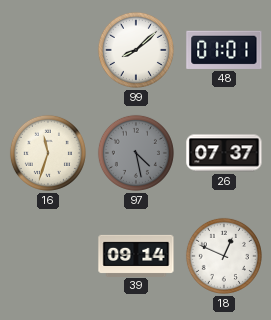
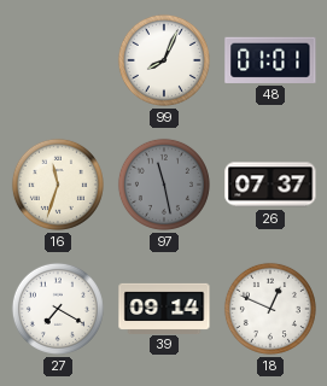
99: 8:08 -> 8:04
97: 4:28 -> 11:28
27: none -> 7:20
